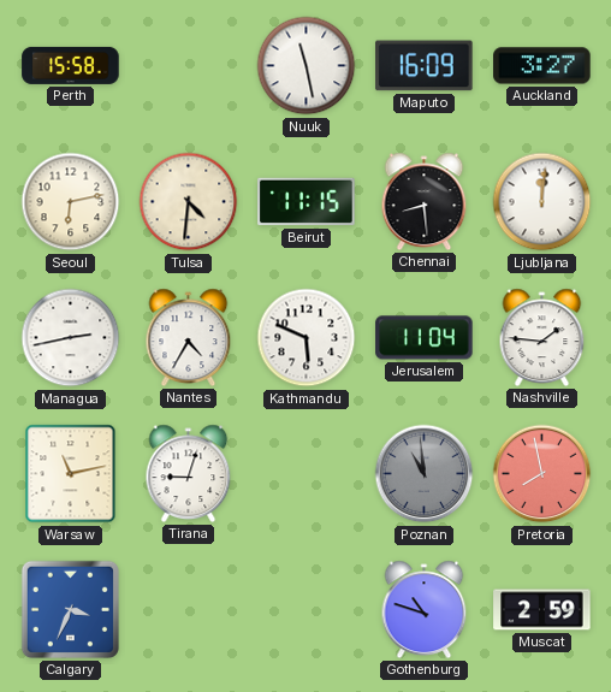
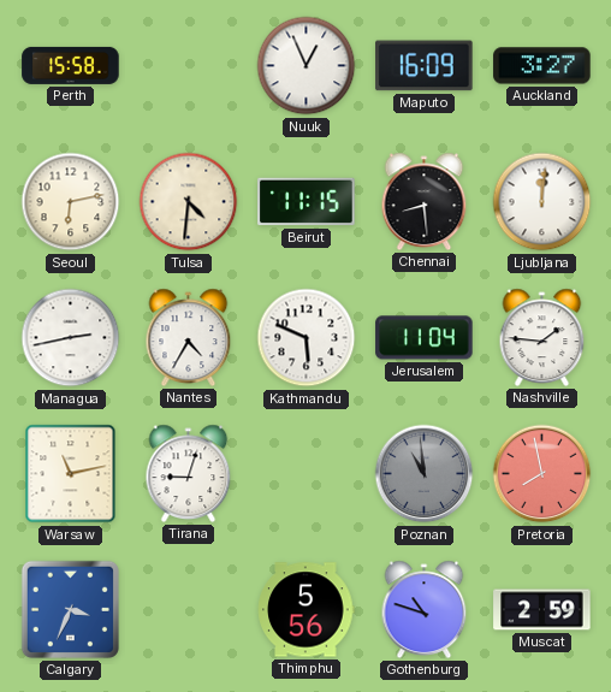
Nuuk: 11:28 -> 12:56
Thimphu: none -> 5:56
